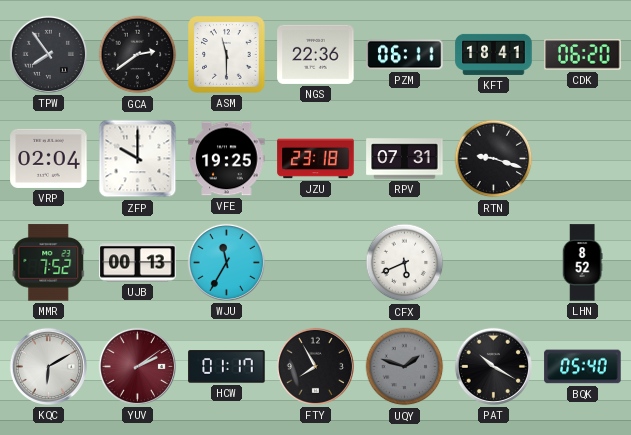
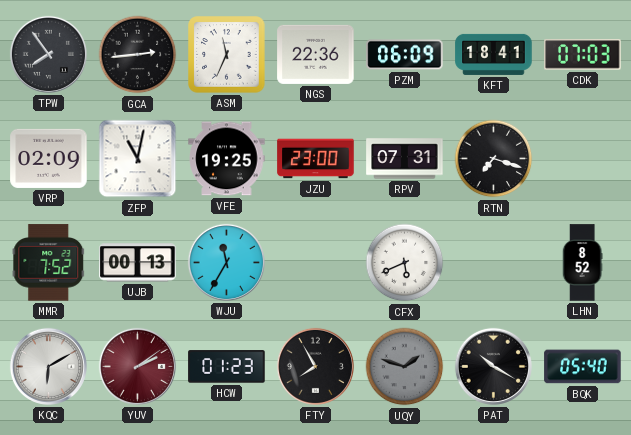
GCA: 2:39 -> 2:44
ASM: 11:30 -> 11:34
PZM: 06:11 -> 06:09
CDK: 06:20 -> 07:03
VRP: 02:04 -> 02:09
ZFP: 10:00 -> 11:02
JZU: 23:18 -> 23:00
RTN: 9:18 -> 7:18
HCW: 01:17 -> 01:23
